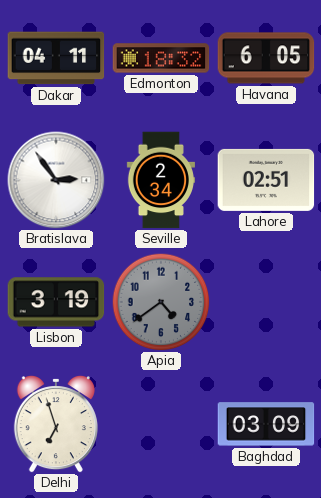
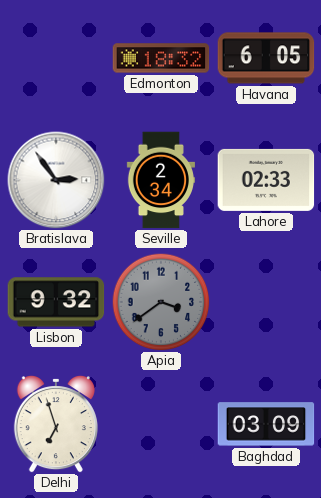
Dakar: 04:11 -> none
Lahore: 02:51 -> 02:33
Lisbon: 3:19 -> 9:32
Apia: 4:39 -> 3:39
